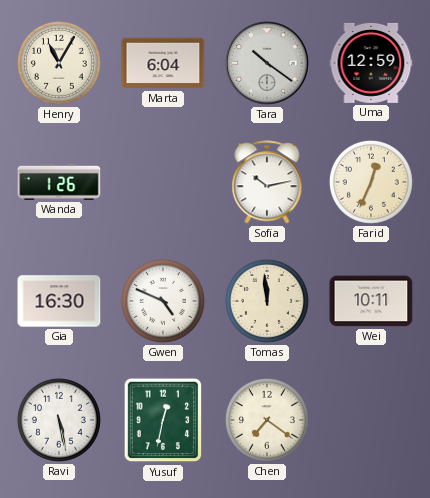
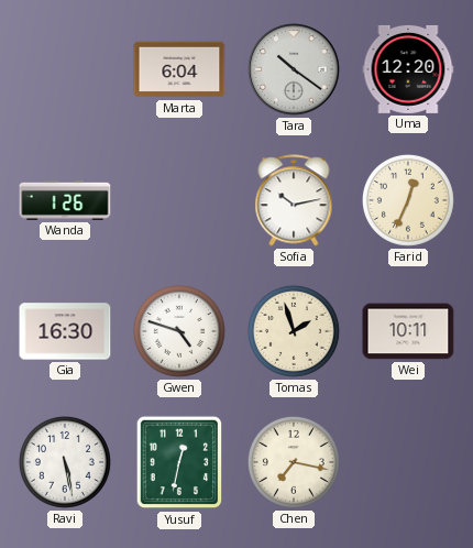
Henry: 11:05 -> none
Uma: 12:59 -> 12:20
Gwen: 4:49 -> 4:48
Tomas: 11:59 -> 1:57
Chen: 7:21 -> 7:17
